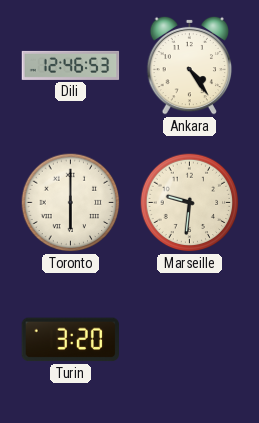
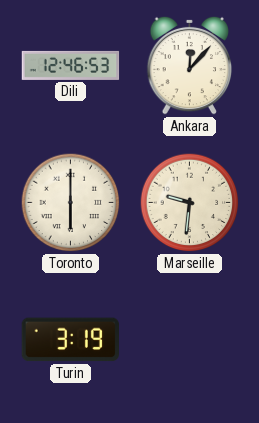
Ankara: 4:24 -> 12:07
Turin: 3:20 -> 3:19
